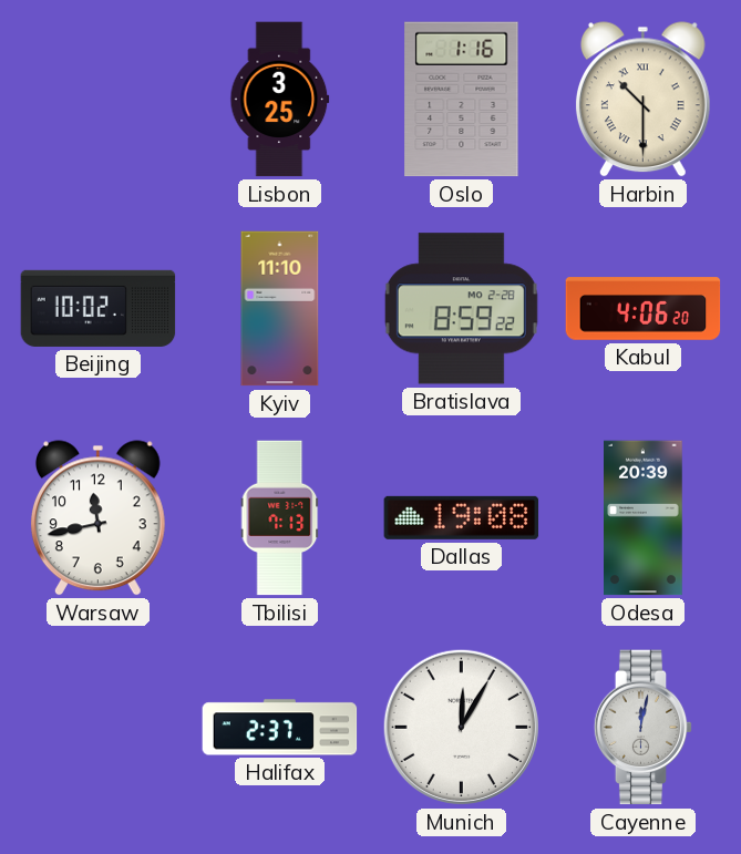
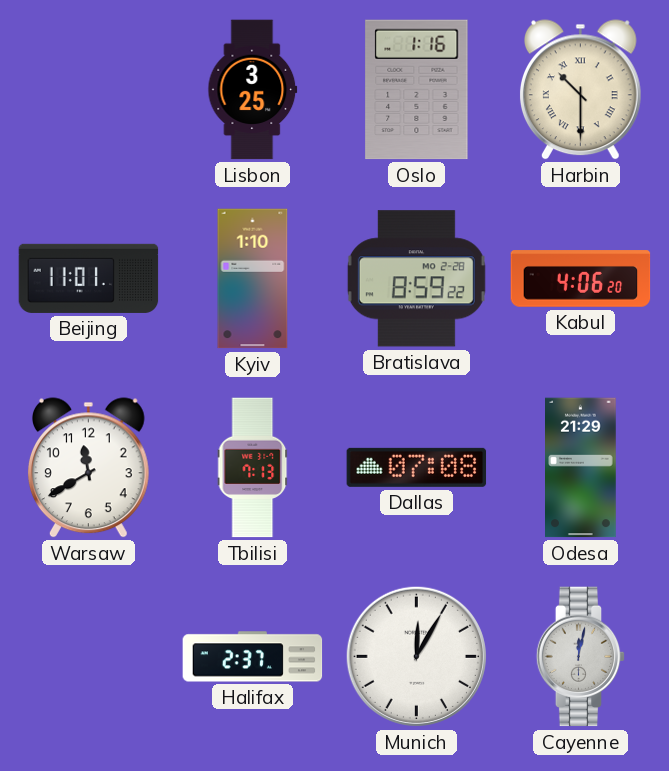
Beijing: 10:02 -> 11:01
Kyiv: 11:10 -> 1:10
Warsaw: 11:43 -> 11:40
Dallas: 19:08 -> 07:08
Odesa: 20:39 -> 21:29
